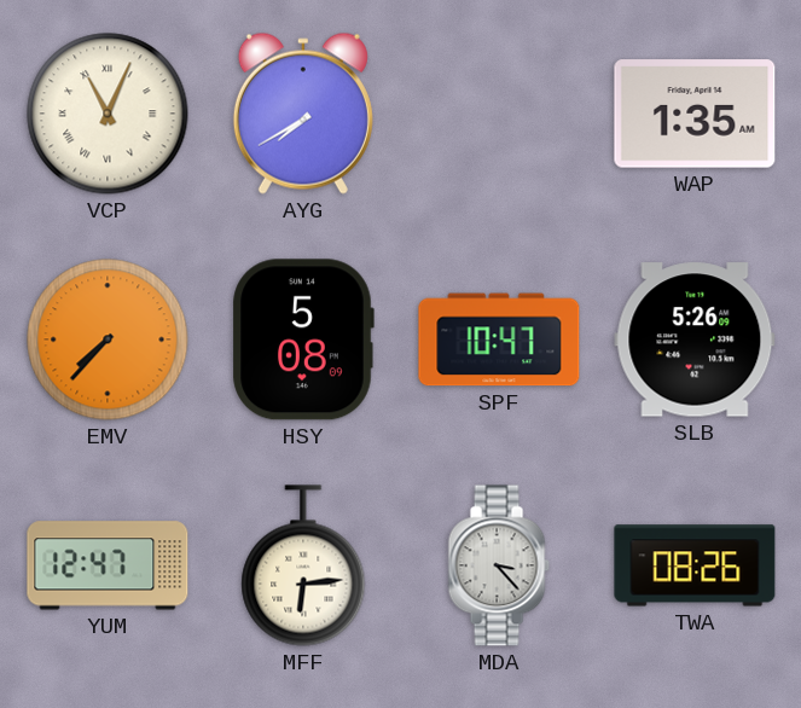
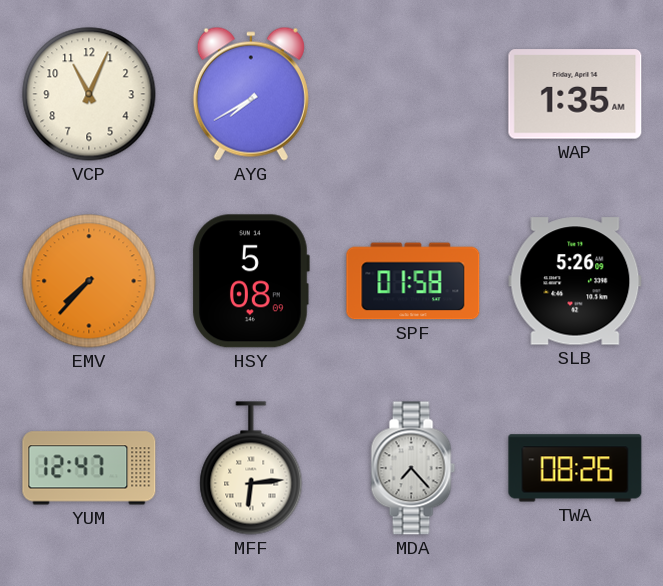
VCP numerals: Roman -> Arabic
SPF: 10:47 -> 01:58
MDA: 3:23 -> 7:23
